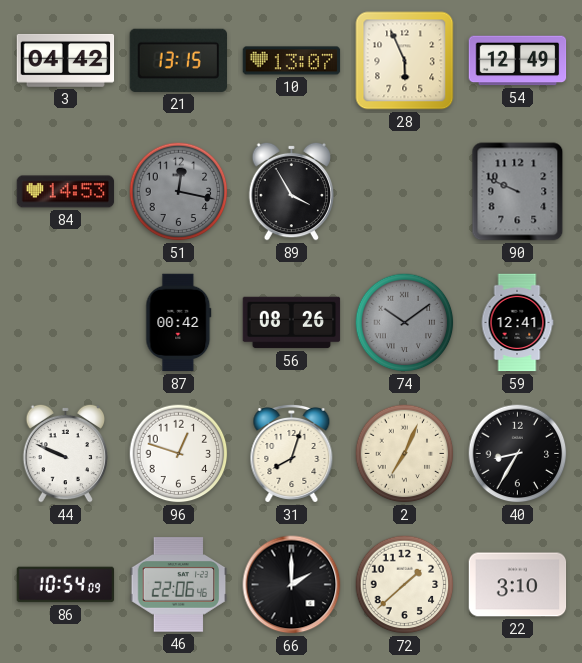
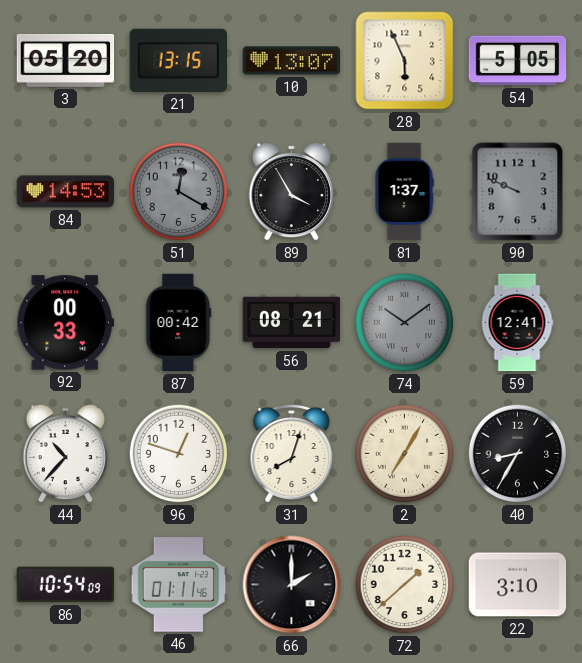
3: 04:42 -> 05:20
54: 12:49 -> 5:05
51: 12:17 -> 12:20
81: none -> 1:37
92: none -> 00:33
56: 08:26 -> 08:21
44: 9:49 -> 10:37
2: 7:04 -> 7:05
46: 22:06 -> 01:11
